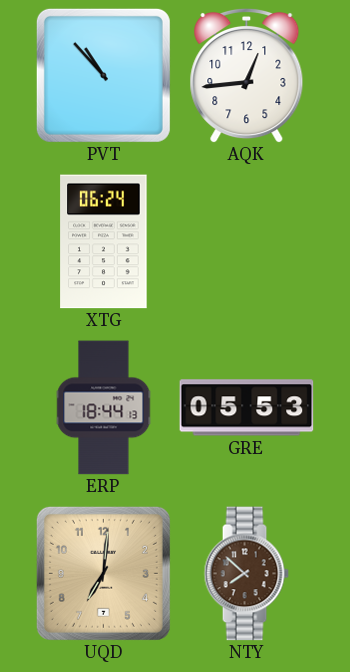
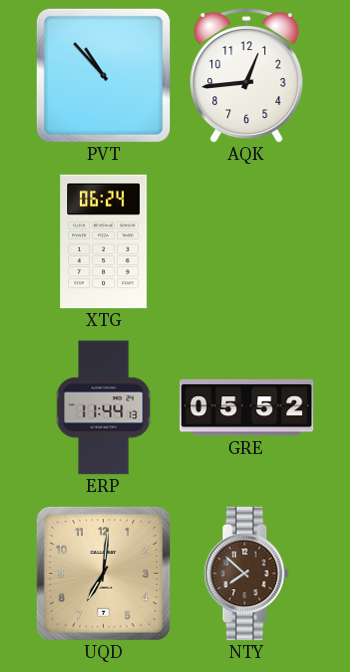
ERP: 18:44 -> 11:44
GRE: 05:53 -> 05:52
